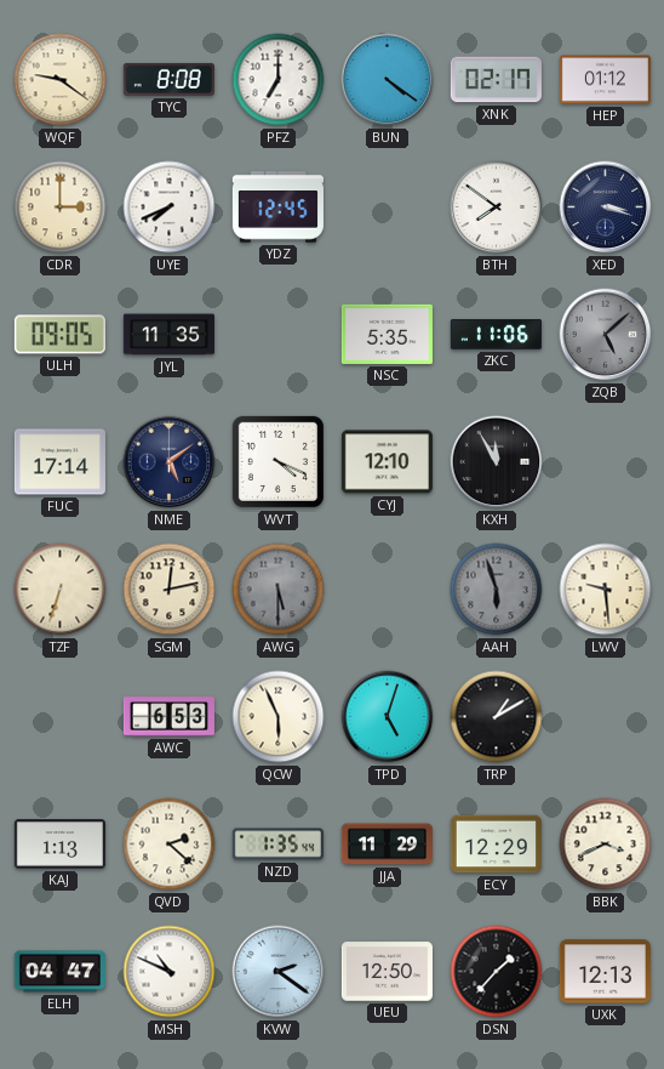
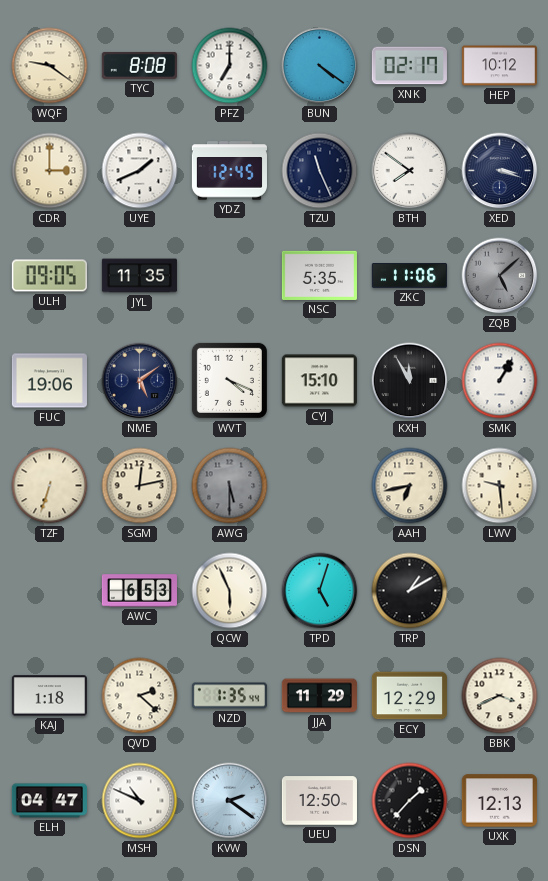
HEP: 01:12 -> 10:12
UYE: 7:41 -> 1:41
TZU: none -> 11:26
FUC: 17:14 -> 19:06
CYJ: 12:10 -> 15:10
SMK: none -> 1:05
AAH: 5:57 -> 6:43
AAH dial: grey -> cream
KAJ: 1:13 -> 1:18
